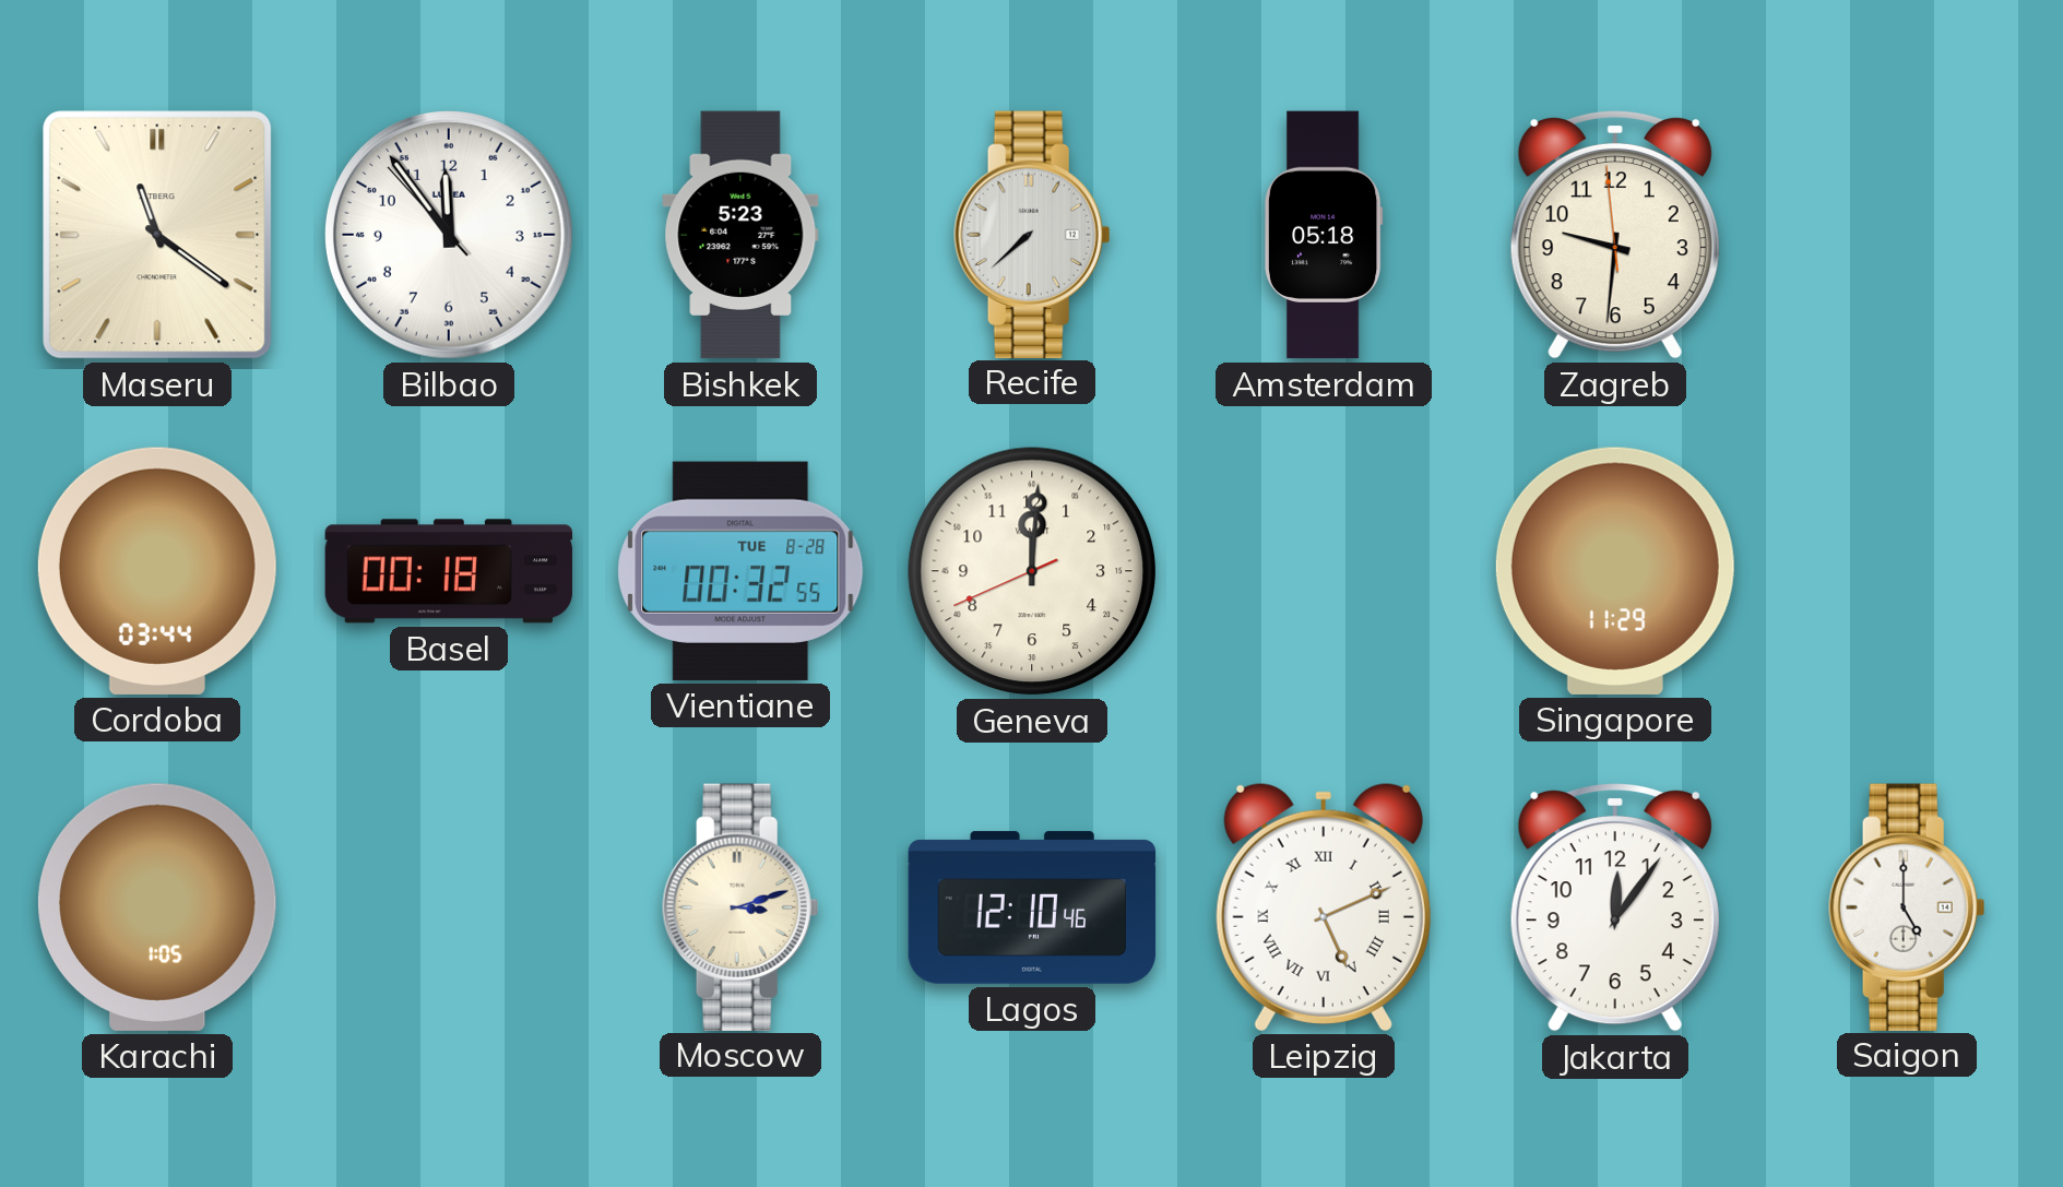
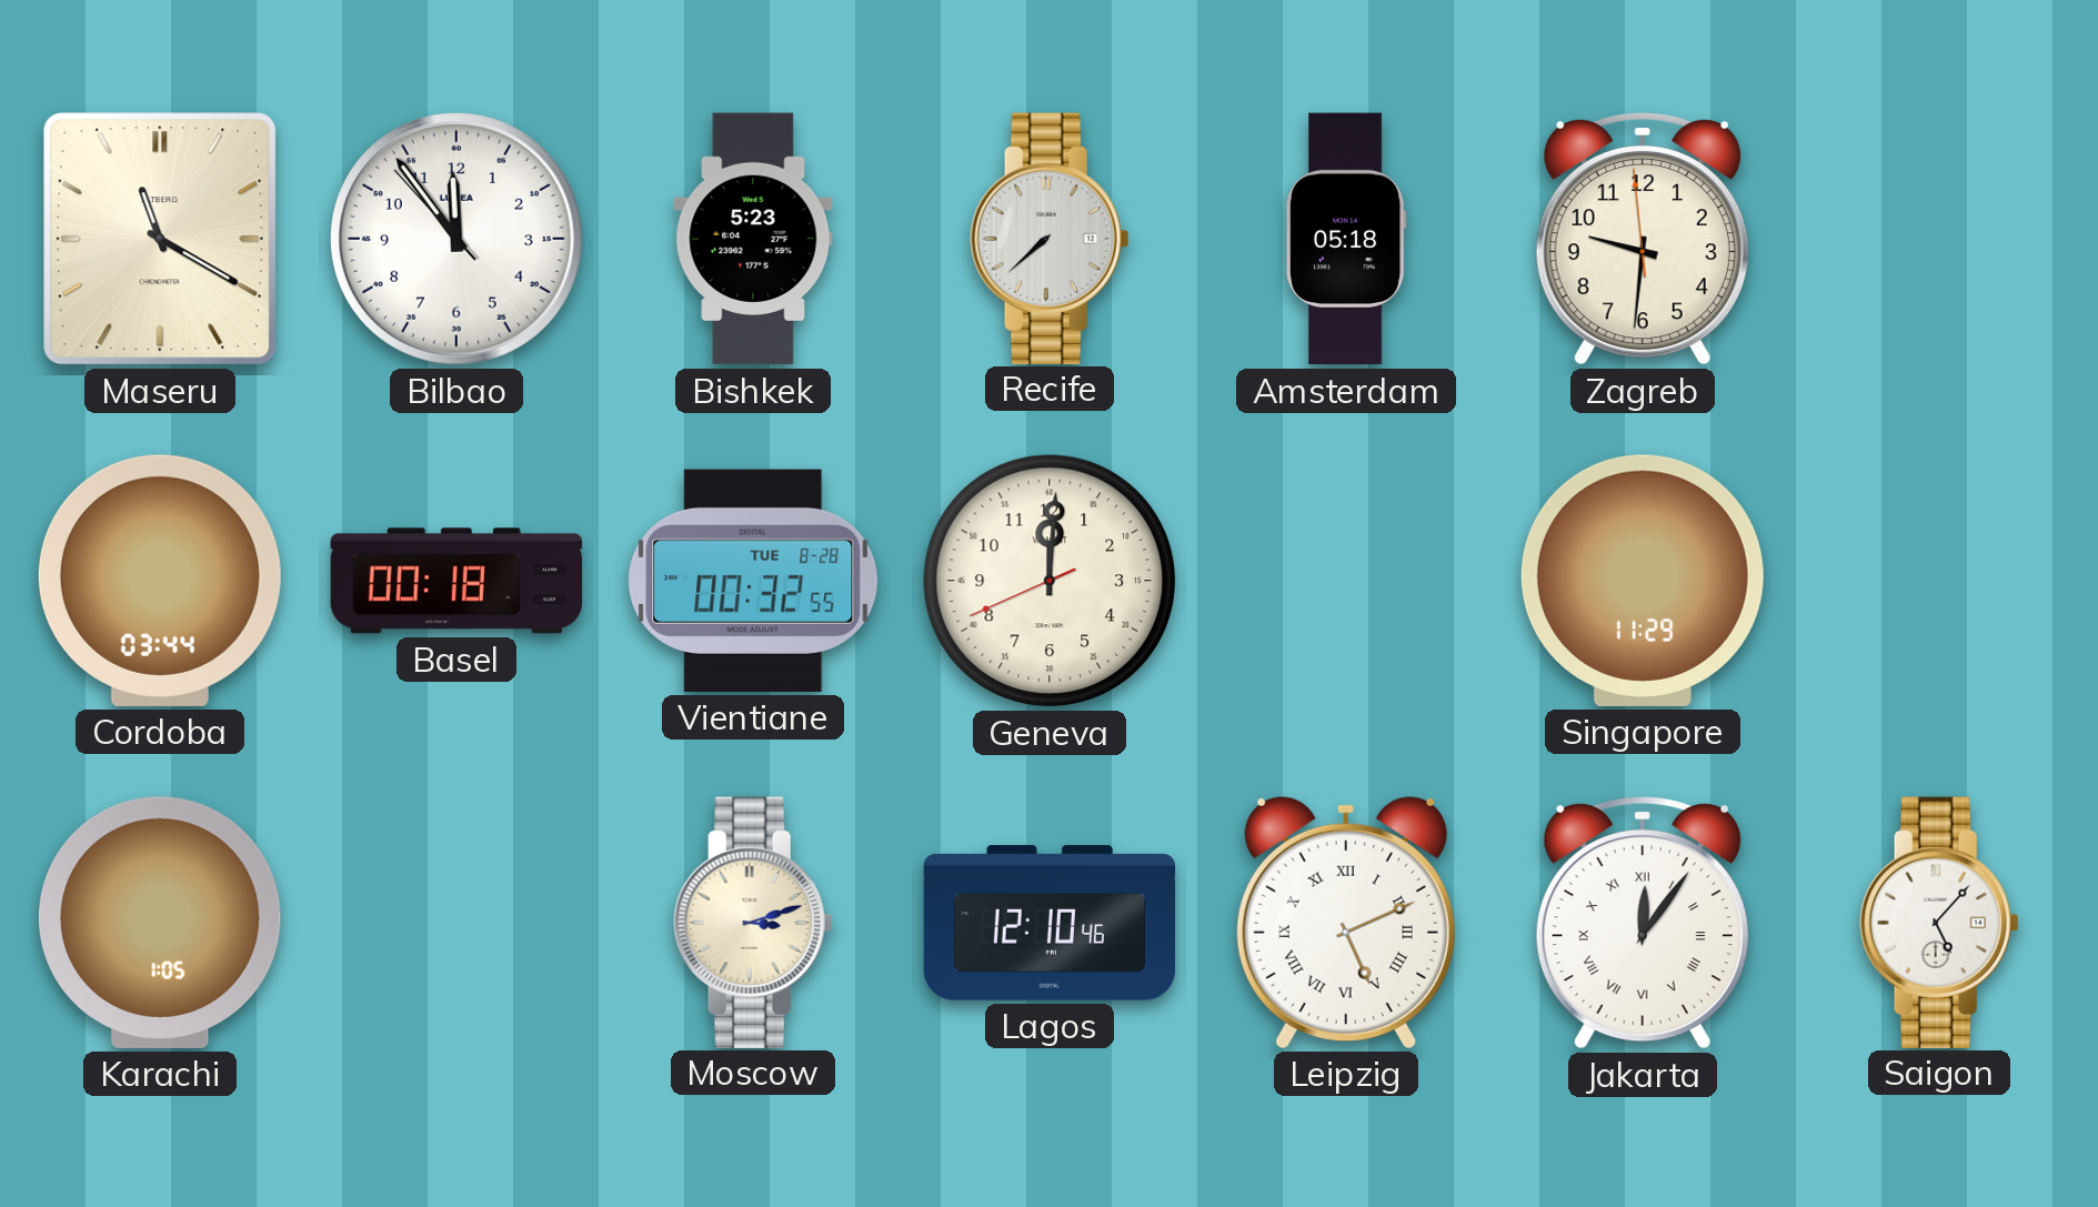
Maseru: 11:21 -> 11:20
Jakarta numerals: Arabic -> Roman
Saigon: 5:00 -> 5:07
